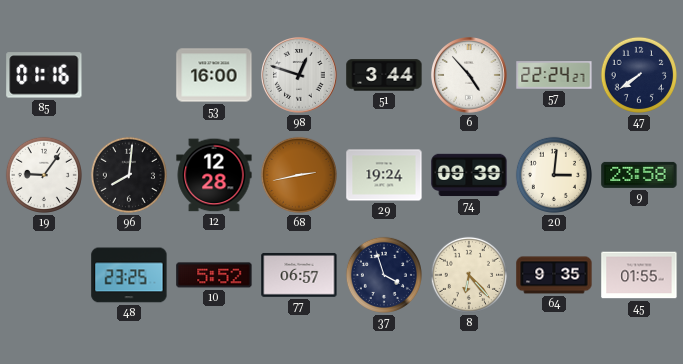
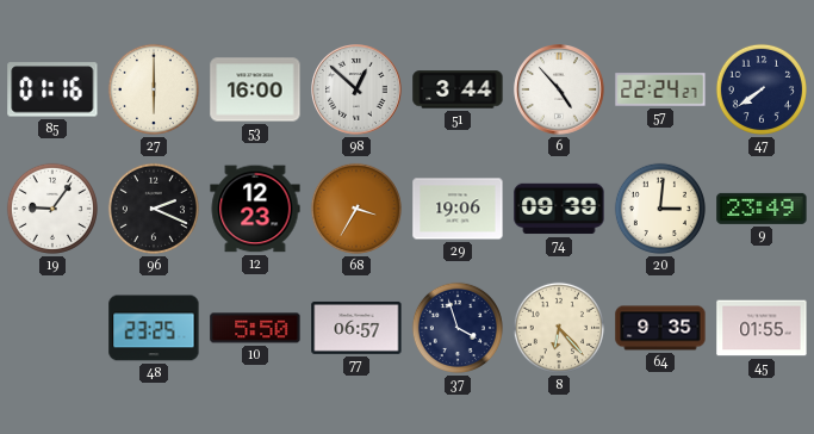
27: none -> 6:00
98: 12:48 -> 12:52
96: 8:01 -> 2:19
12: 12:28 -> 12:23
68: 2:43 -> 3:35
29: 19:24 -> 19:06
9: 23:58 -> 23:49
10: 5:52 -> 5:50
